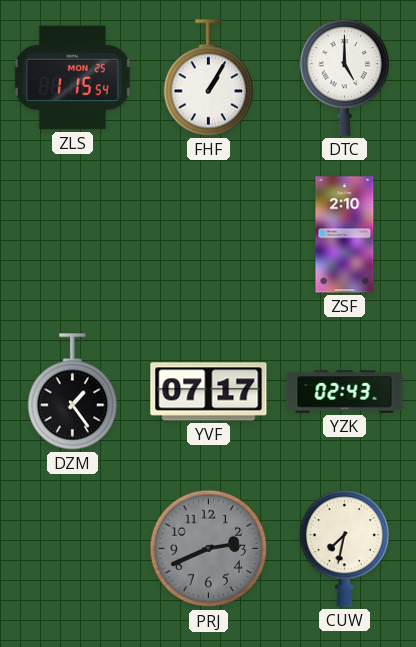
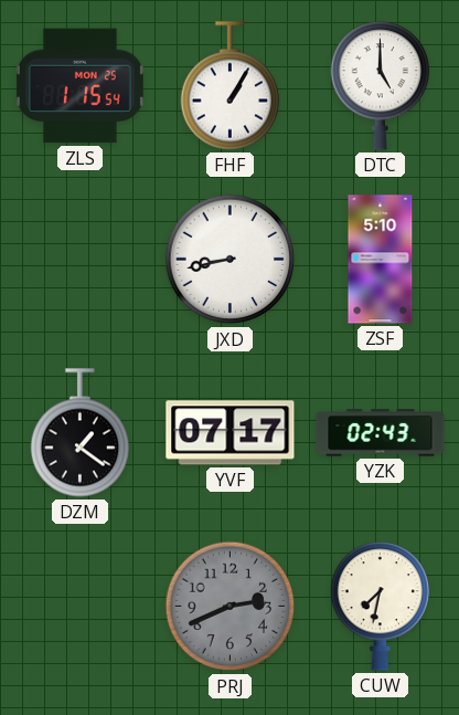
JXD: none -> 8:43
ZSF: 2:10 -> 5:10
DZM: 1:24 -> 1:21
